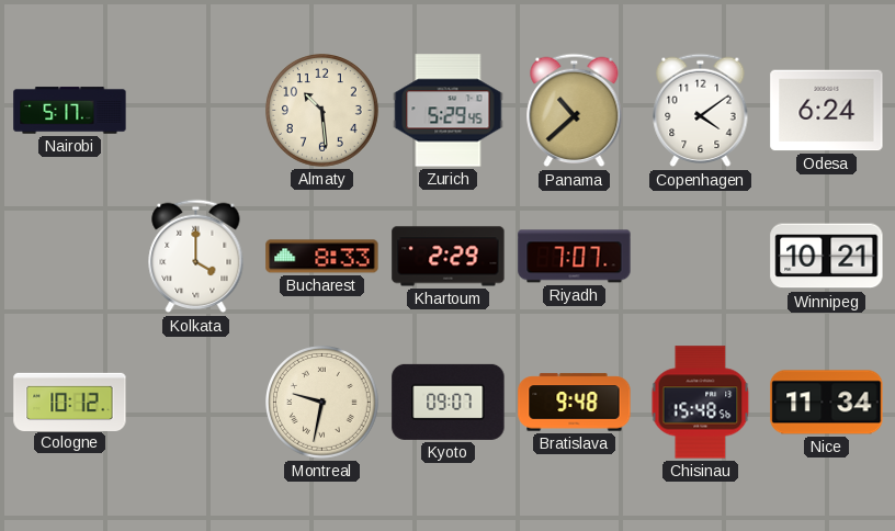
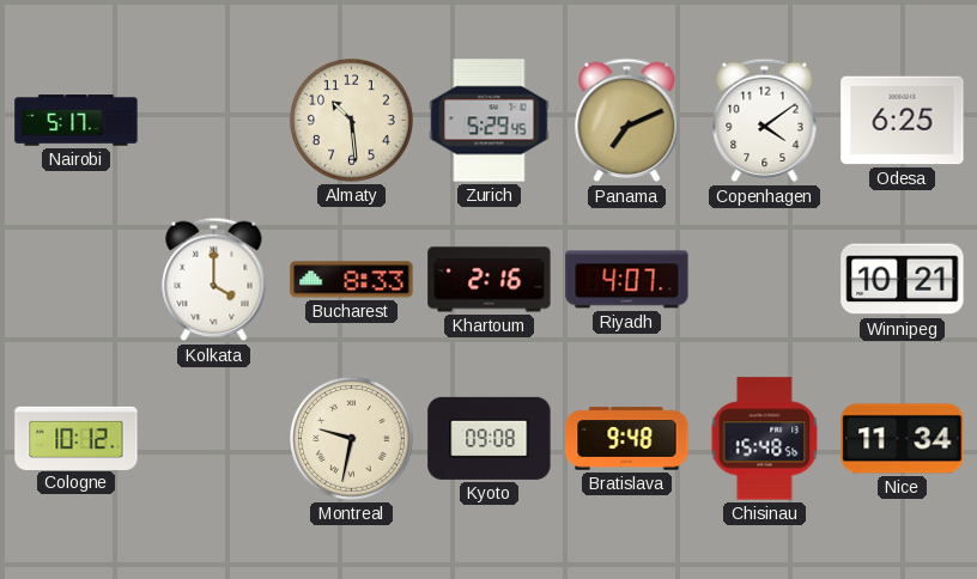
Panama: 10:38 -> 7:11
Odesa: 6:24 -> 6:25
Khartoum: 2:29 -> 2:16
Riyadh: 7:07 -> 4:07
Kyoto: 09:07 -> 09:08
